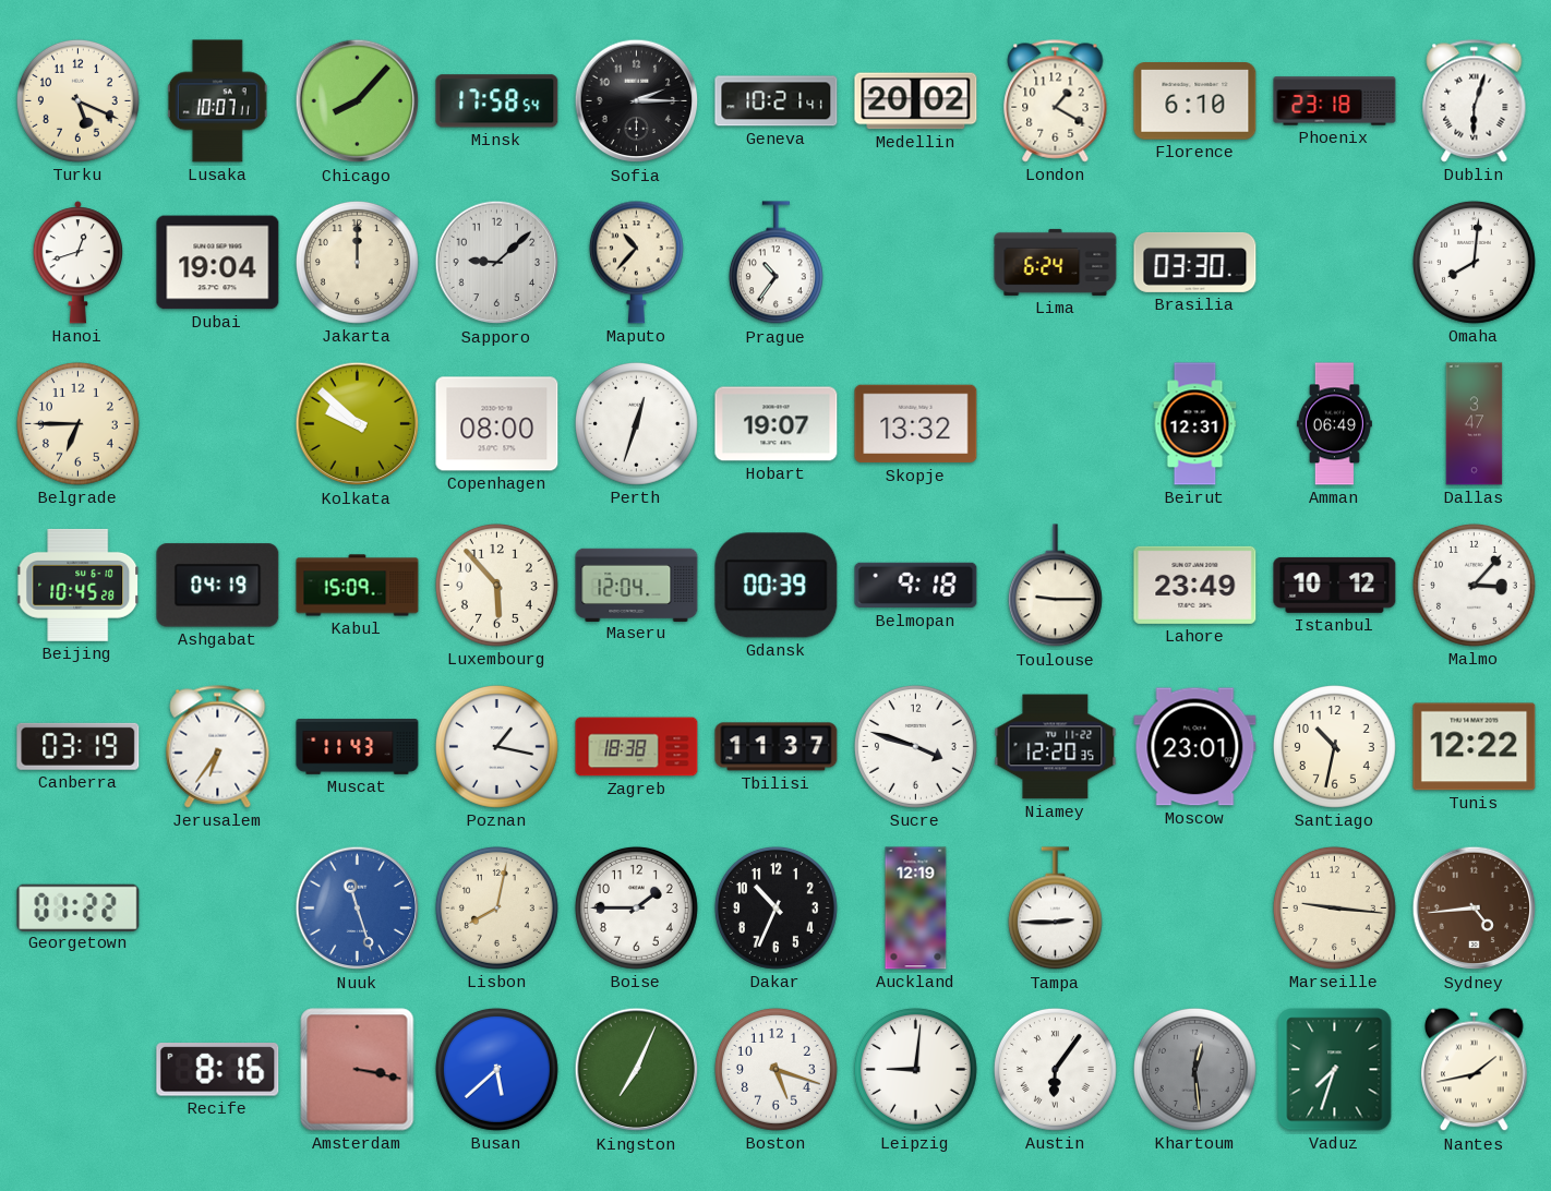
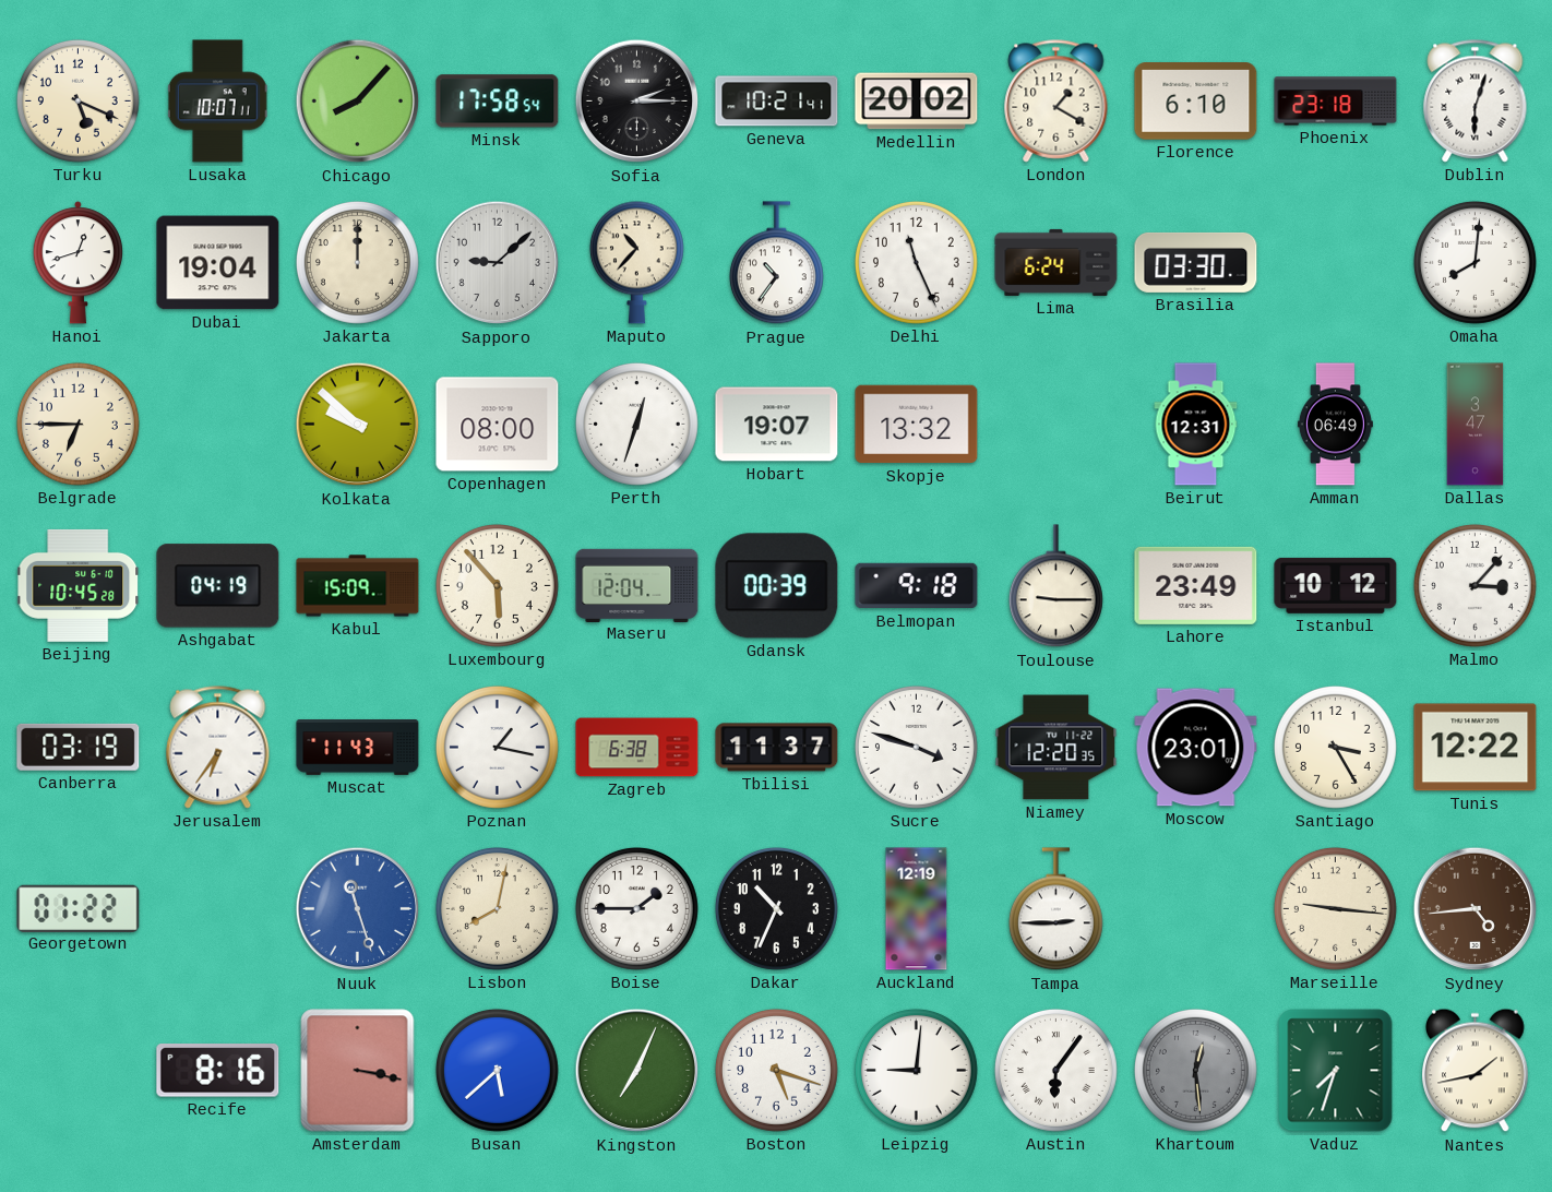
Delhi: none -> 11:26
Zagreb: 18:38 -> 6:38
Santiago: 10:32 -> 3:25
